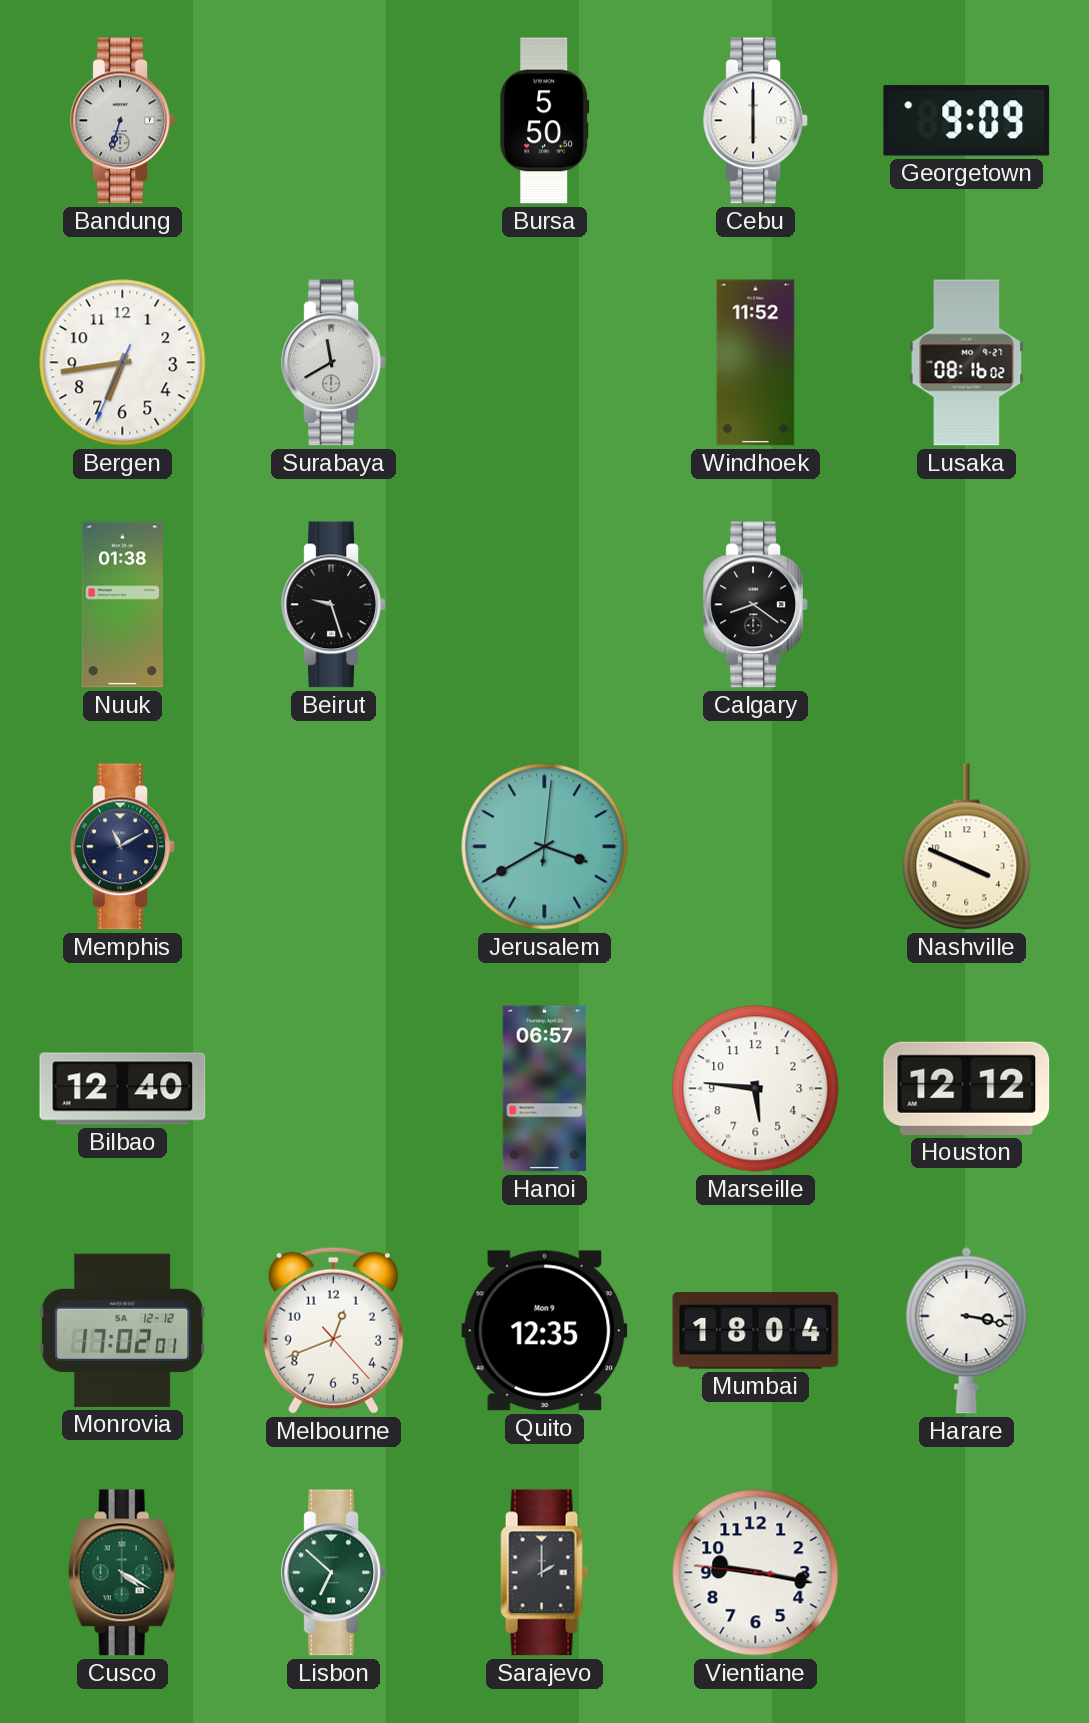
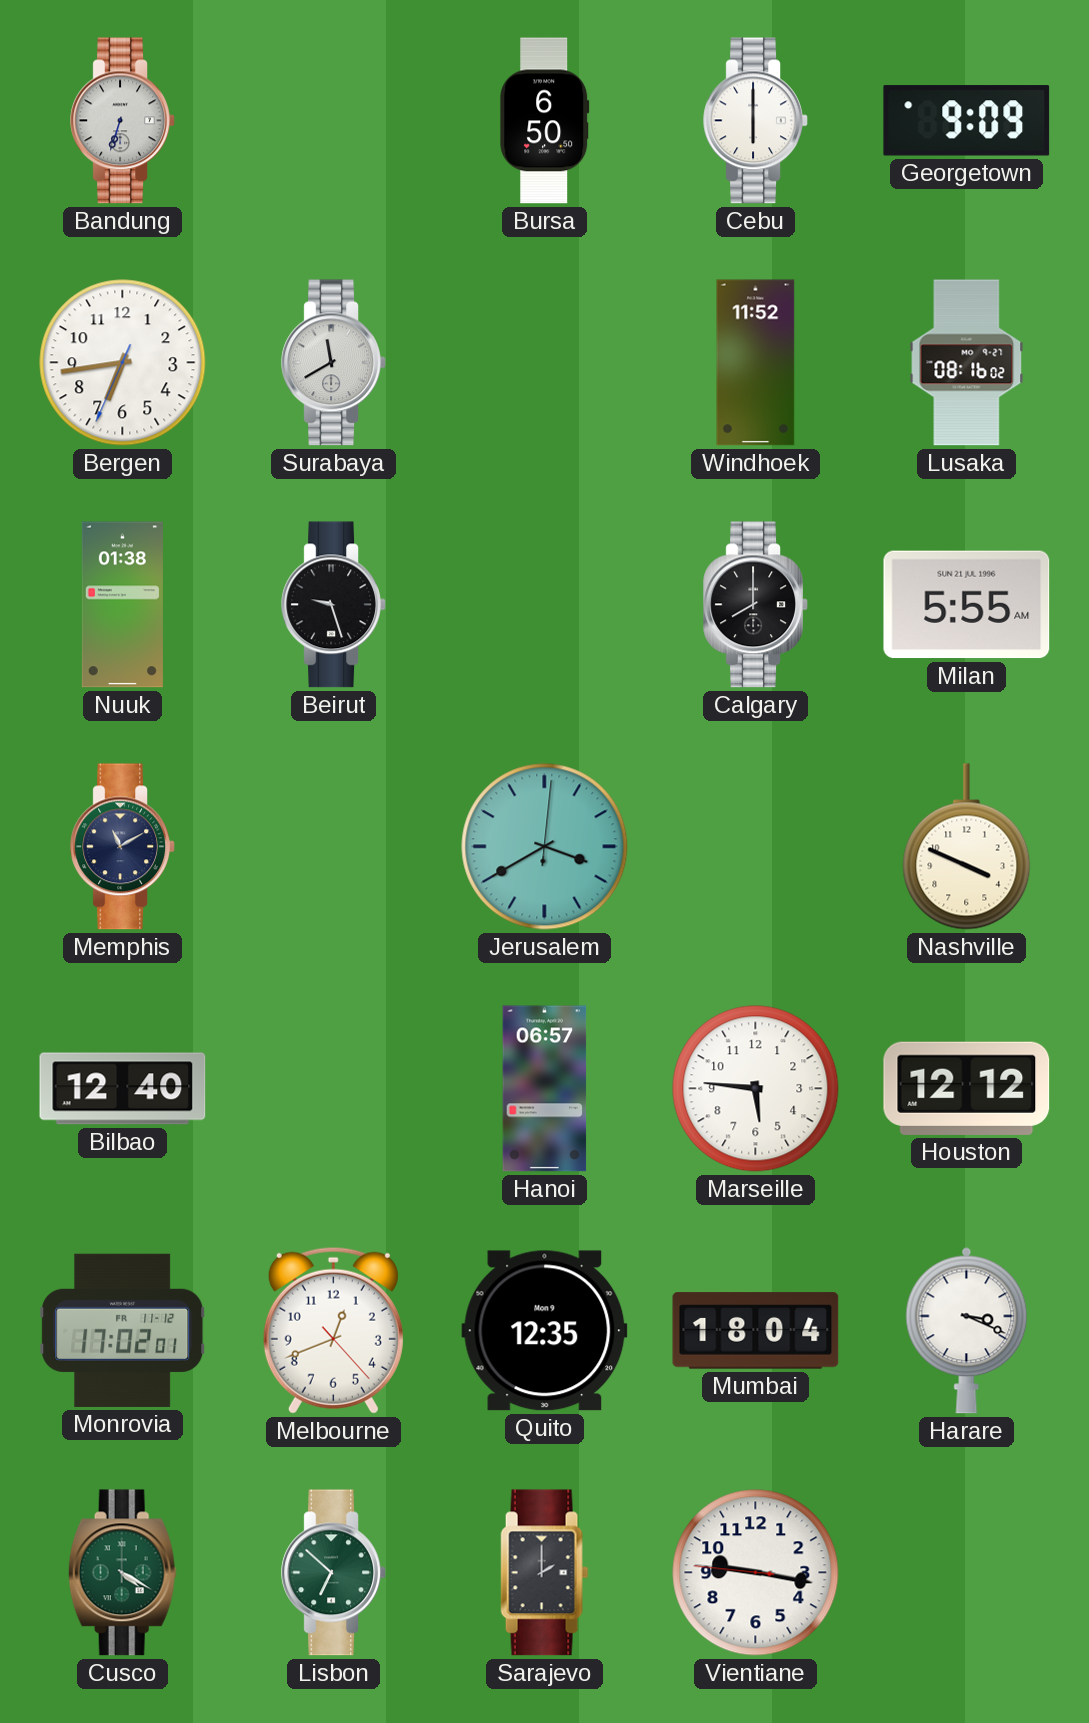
Bursa: 5:50 -> 6:50
Calgary: 8:21 -> 8:00
Milan: none -> 5:55
Monrovia date: SA 12-12 -> FR 11-12
Harare: 3:17 -> 3:19
